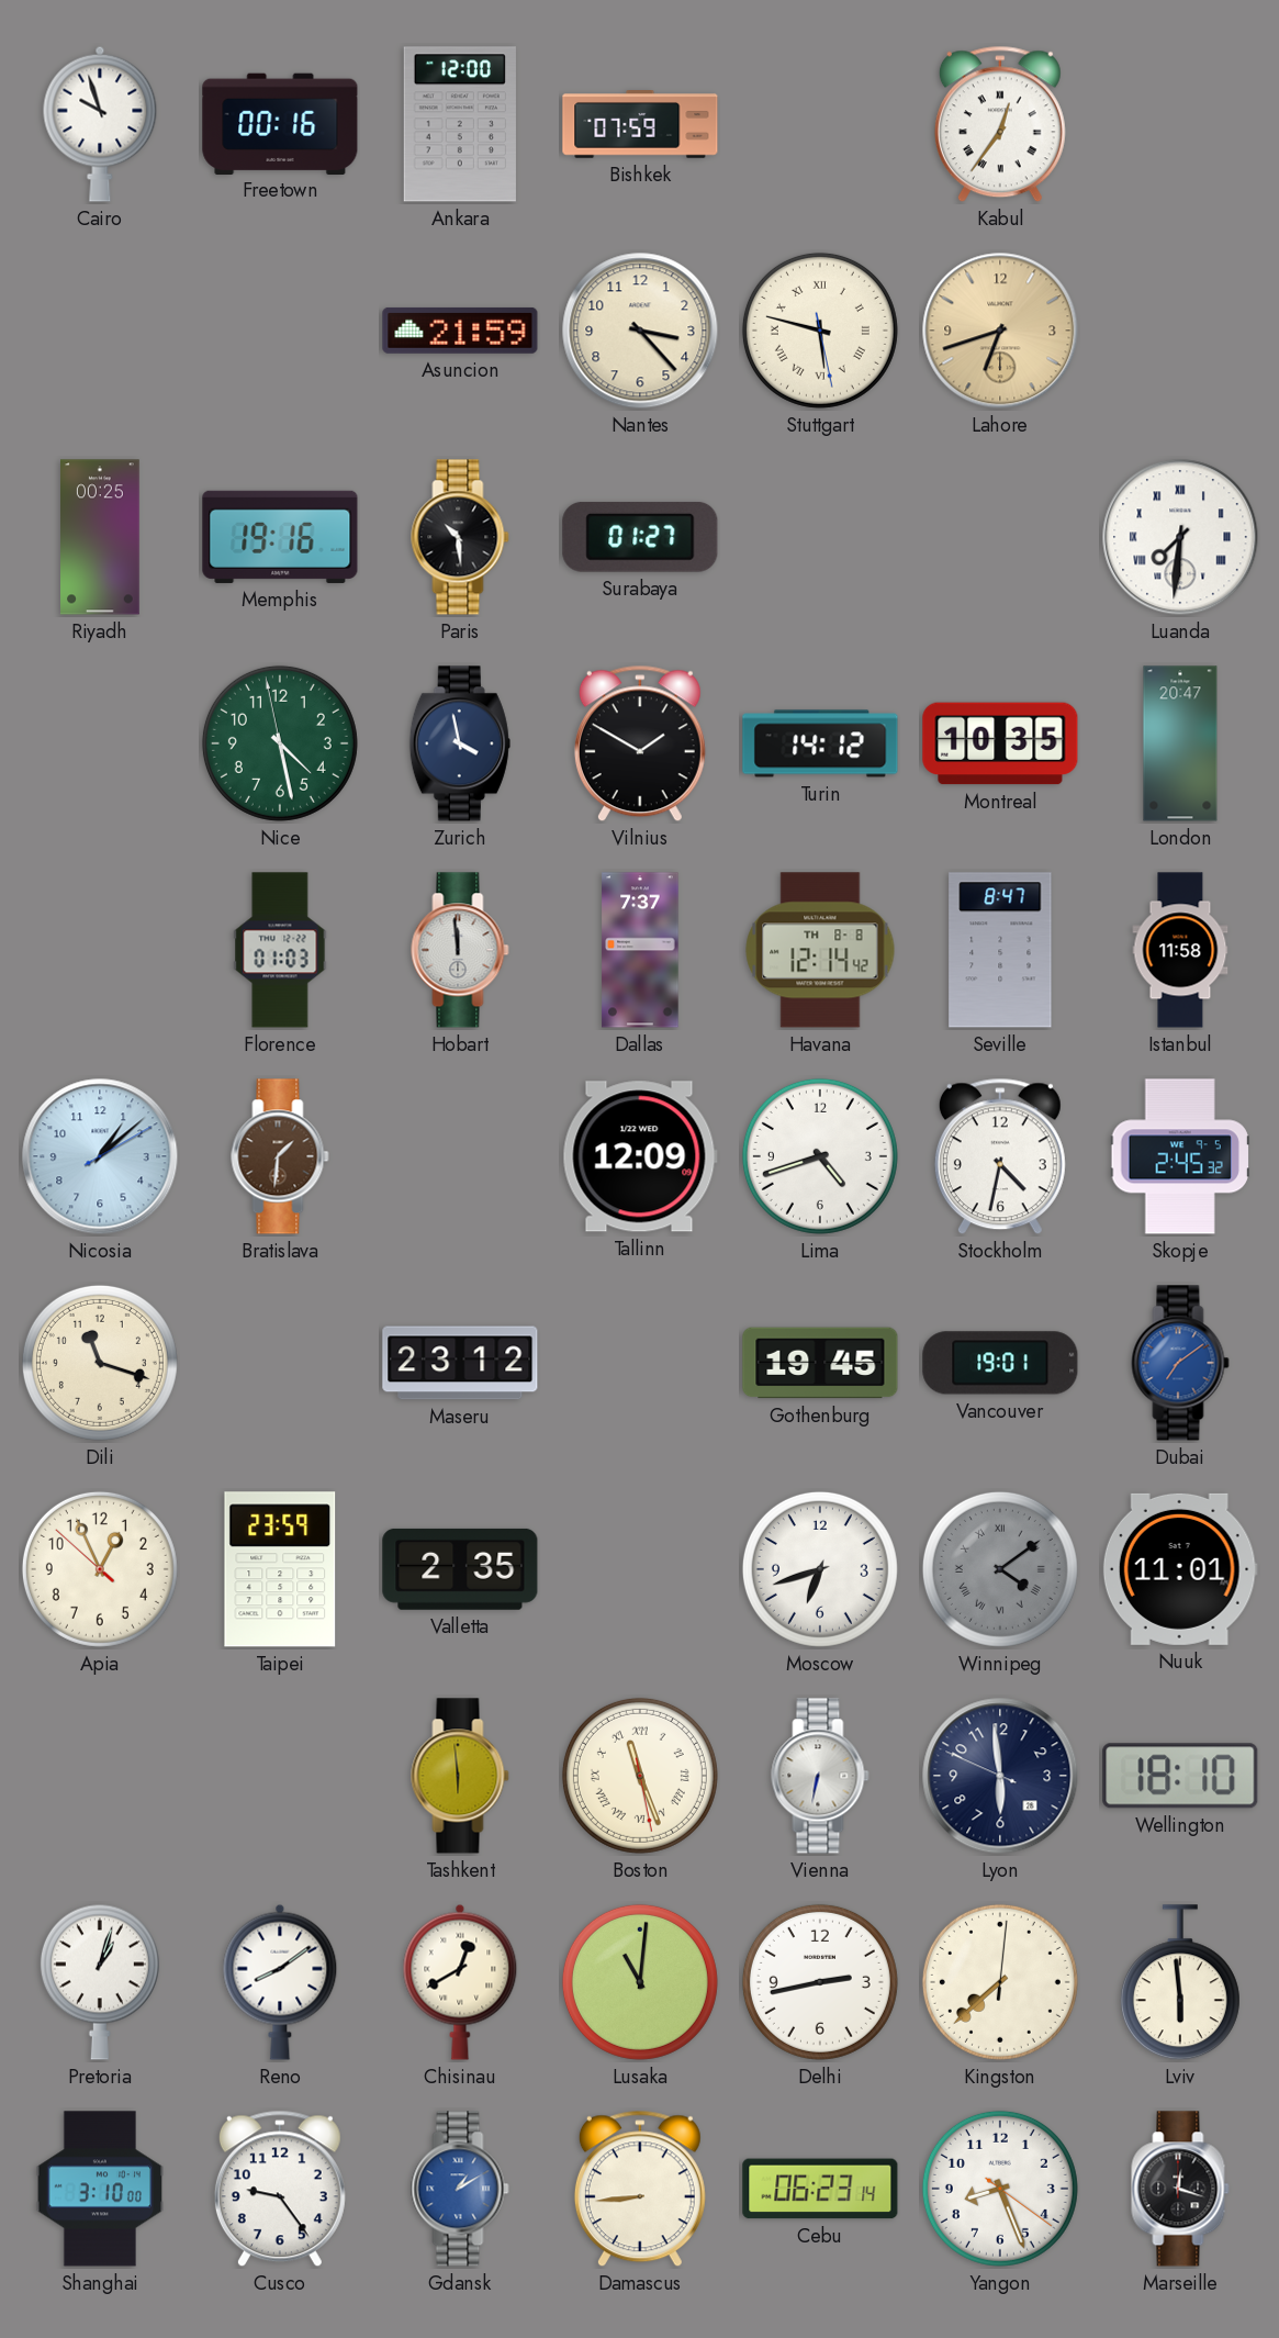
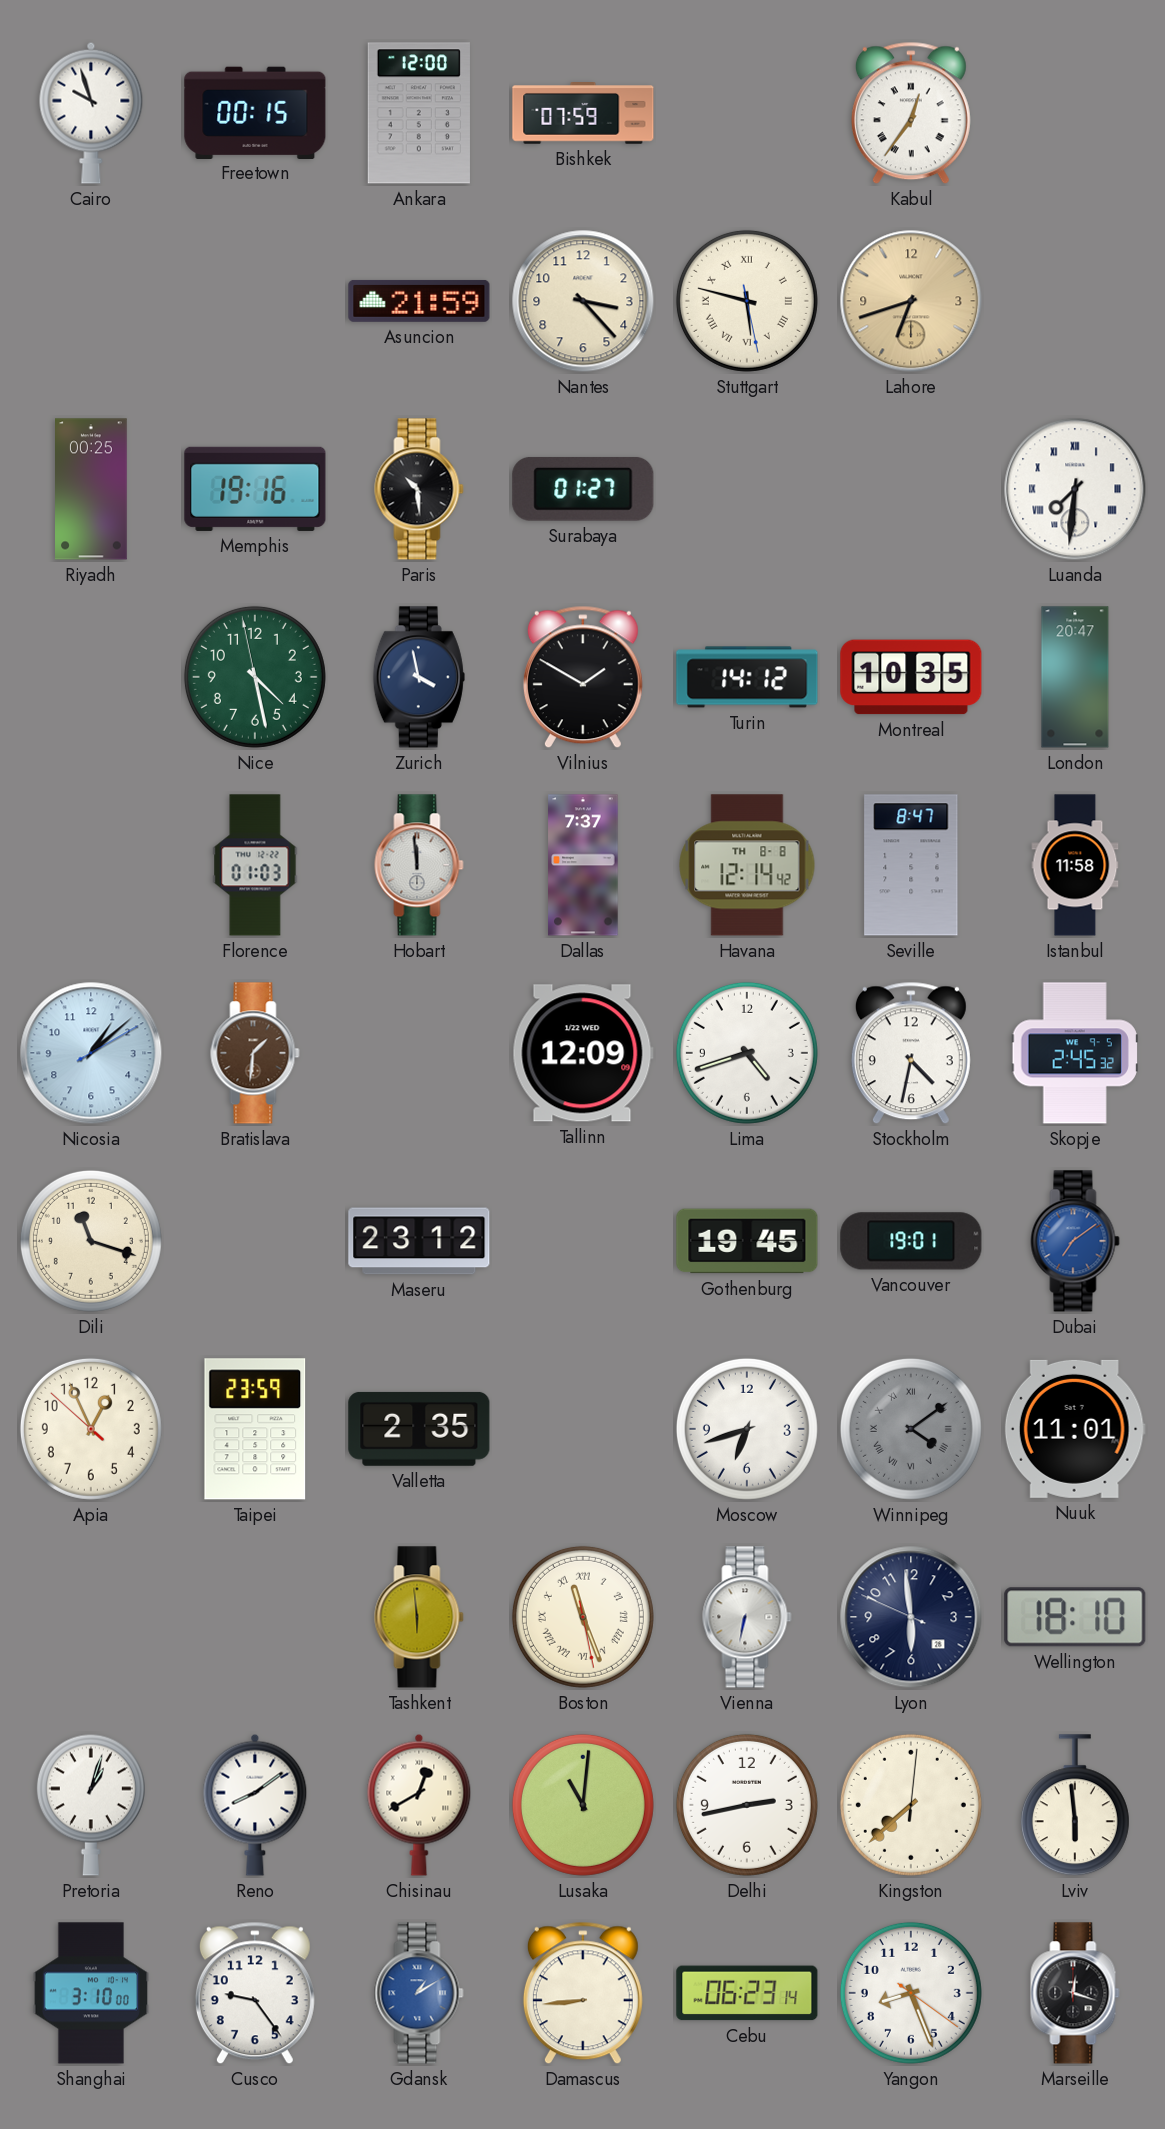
Freetown: 00:16 -> 00:15
